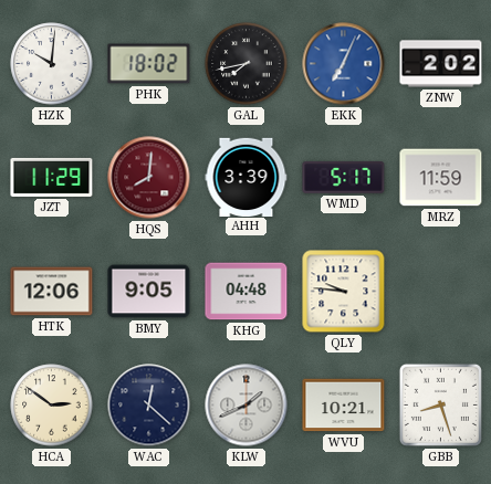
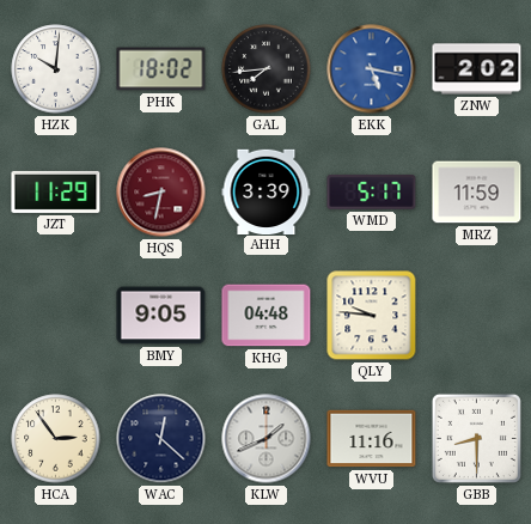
GAL: 7:43 -> 7:44
EKK: 7:04 -> 5:17
HQS: 8:01 -> 8:32
HTK: 12:06 -> none
HCA: 2:51 -> 2:54
WVU: 10:21 -> 11:16
GBB: 8:27 -> 8:30
